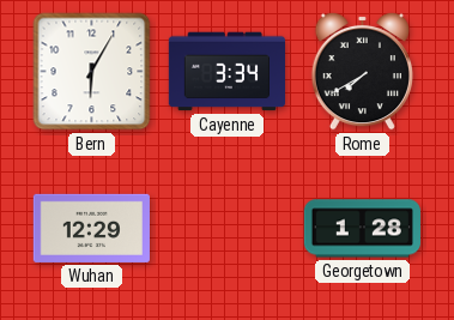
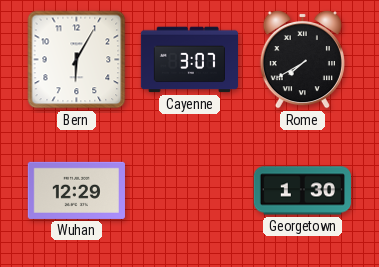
Cayenne: 3:34 -> 3:07
Georgetown: 1:28 -> 1:30
